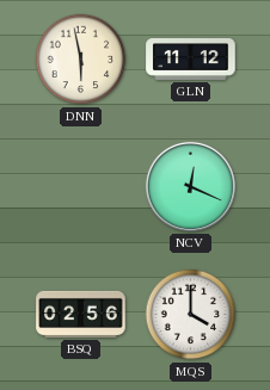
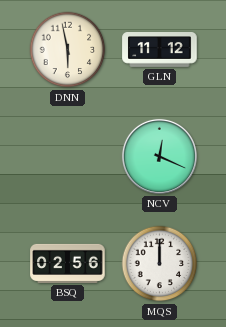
MQS: 4:00 -> 12:00
